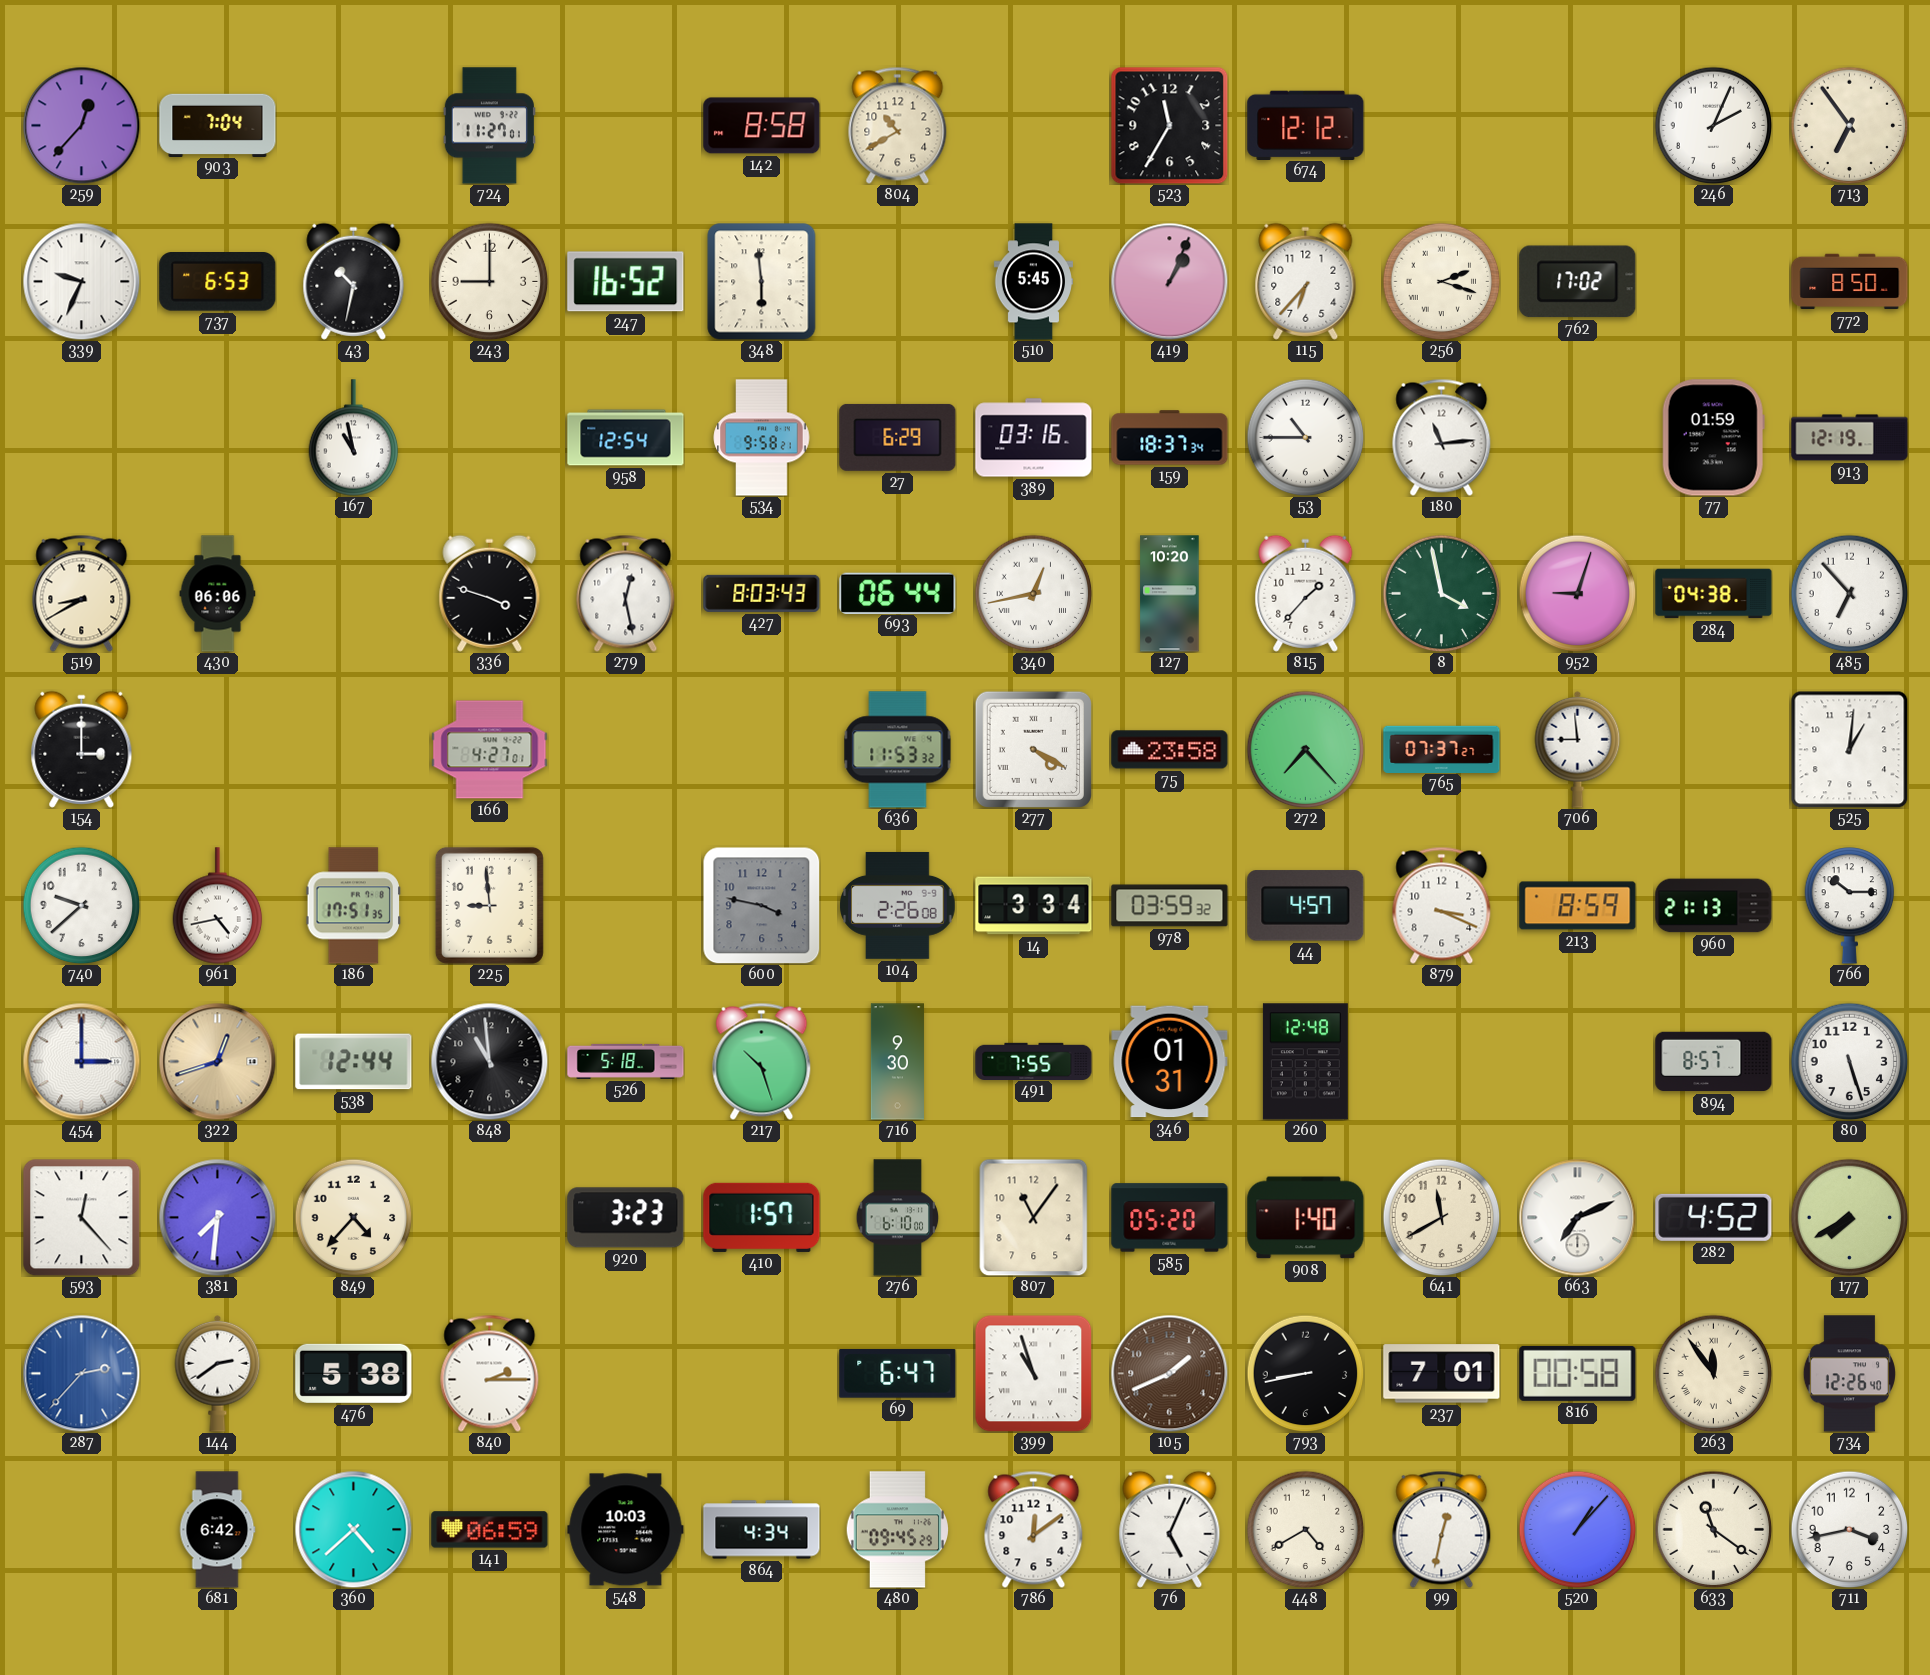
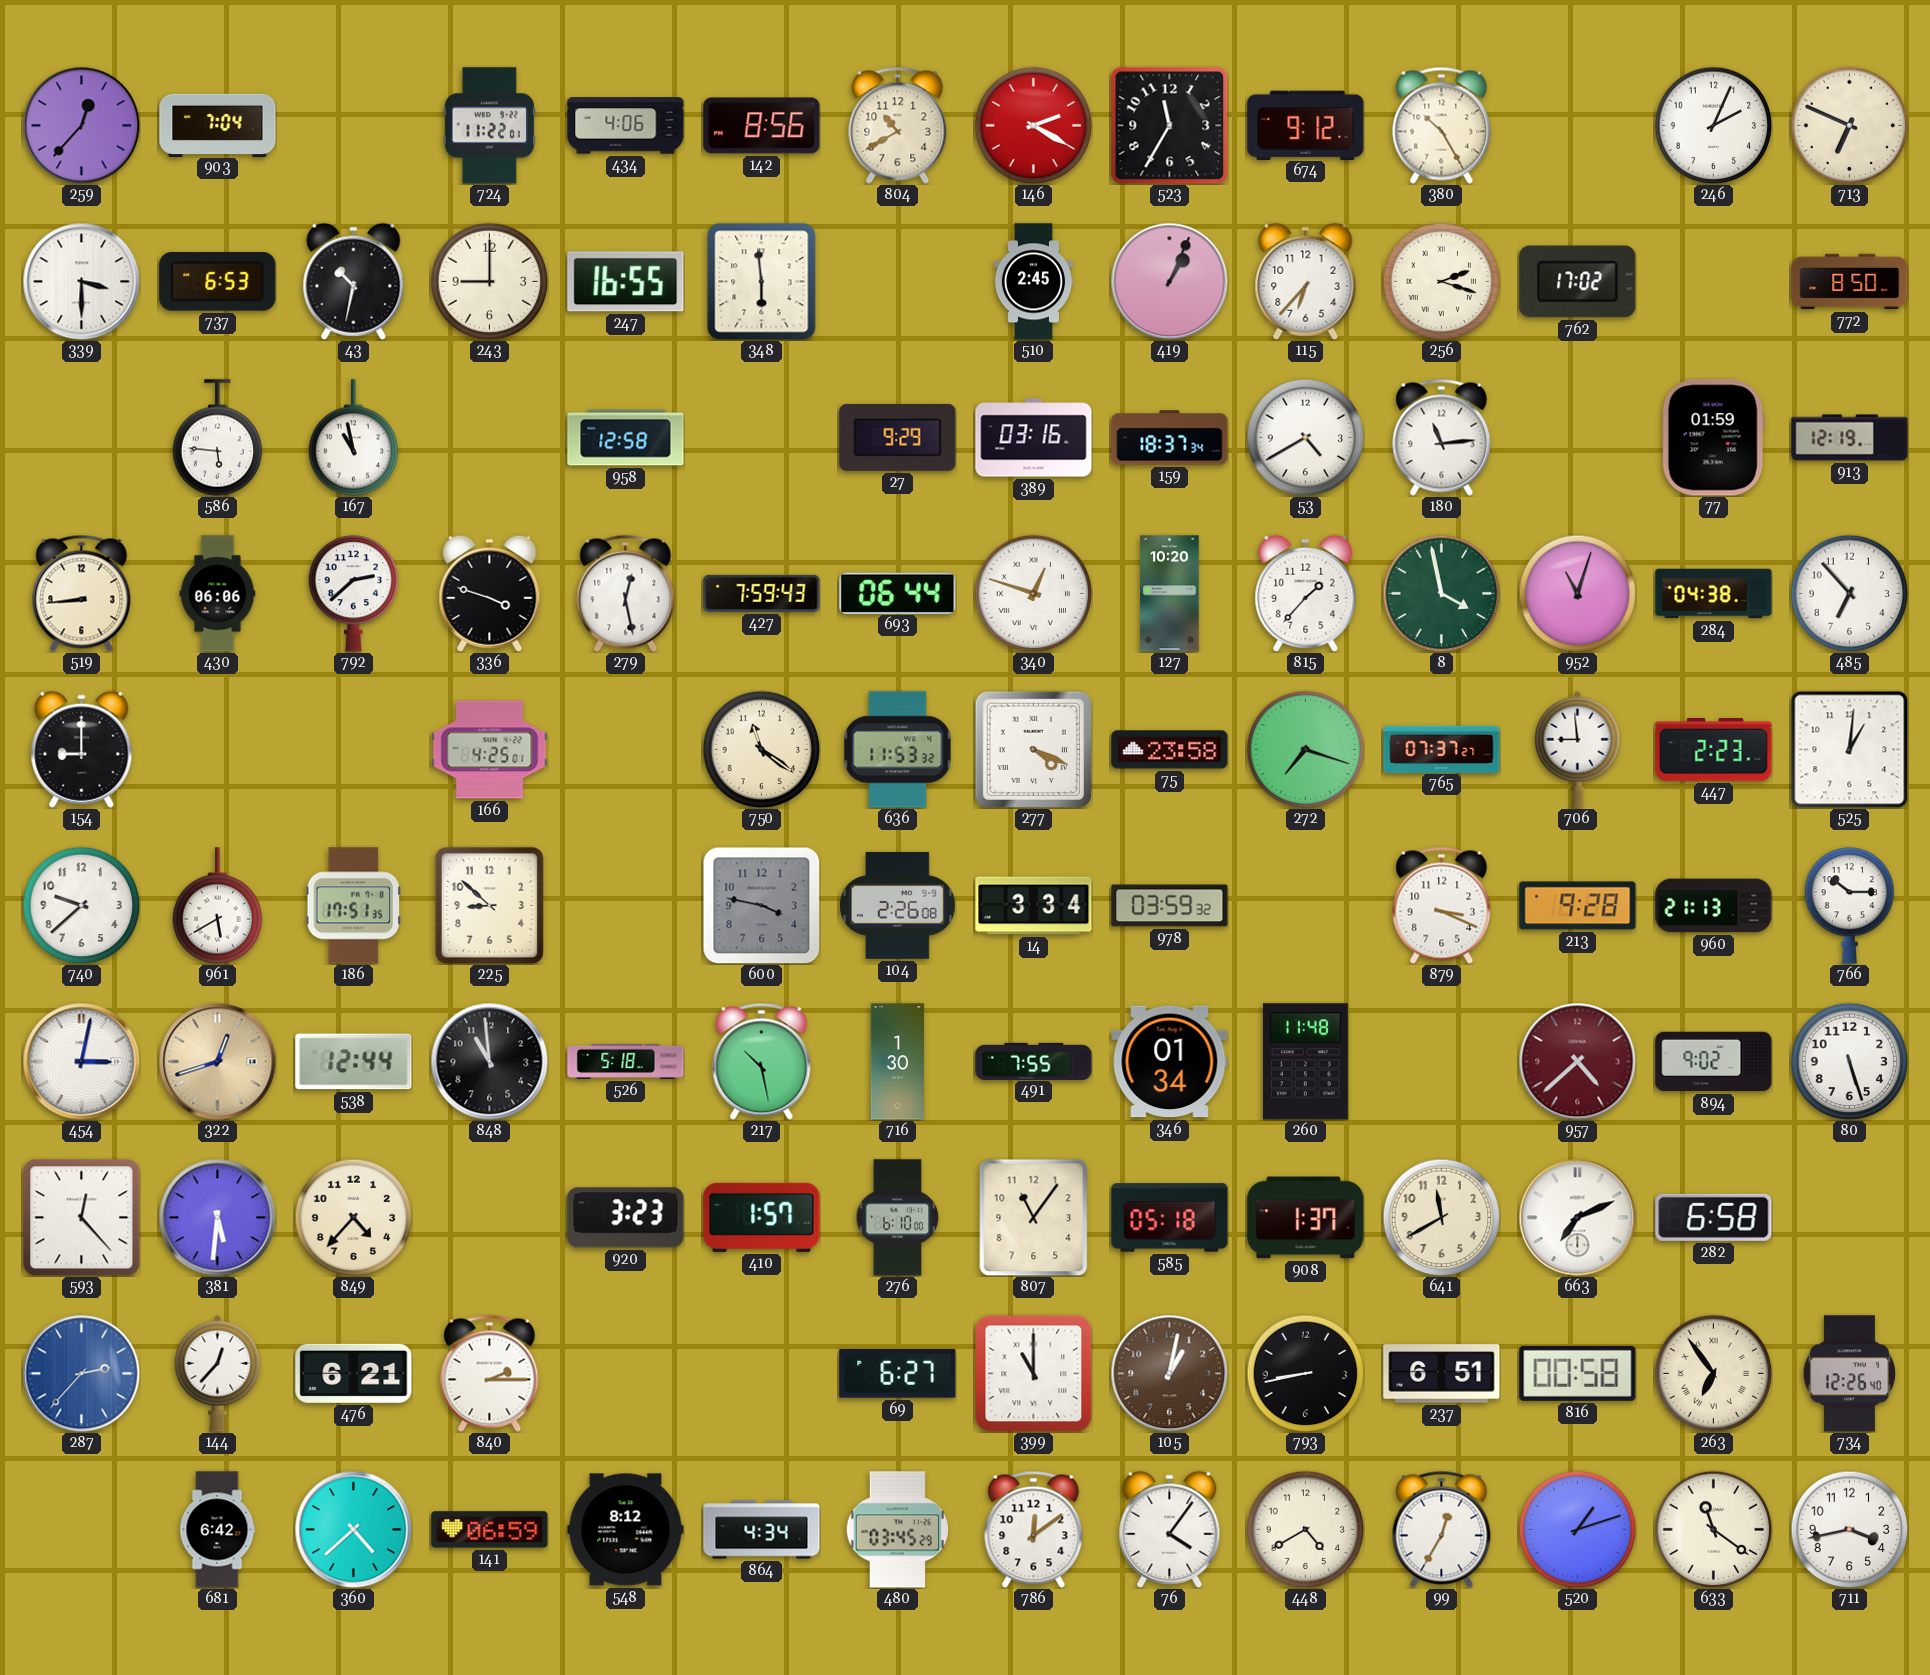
724: 11:27 -> 11:22
434: none -> 4:06
142: 8:58 -> 8:56
146: none -> 2:20
674: 12:12 -> 9:12
380: none -> 10:25
713: 6:54 -> 6:49
339: 9:34 -> 3:30
247: 16:52 -> 16:55
510: 5:45 -> 2:45
586: none -> 5:46
958: 12:54 -> 12:58
534: 9:58 -> none
27: 6:29 -> 9:29
53: 10:45 -> 4:40
519: 8:40 -> 8:44
792: none -> 2:38
427: 8:03 -> 7:59
340: 12:43 -> 12:48
952: 9:03 -> 11:03
154: 3:00 -> 9:00
166: 4:27 -> 4:25
750: none -> 11:21
277: 4:20 -> 4:19
272: 7:23 -> 7:18
447: none -> 2:23
961: 4:43 -> 5:40
225: 8:59 -> 8:52
44: 4:57 -> none
213: 8:59 -> 9:28
454: 3:00 -> 3:02
217: 10:27 -> 10:28
716: 9:30 -> 1:30
346: 01:31 -> 01:34
260: 12:48 -> 11:48
957: none -> 4:38
894: 8:57 -> 9:02
381: 7:31 -> 5:31
585: 05:20 -> 05:18
908: 1:40 -> 1:37
282: 4:52 -> 6:58
177: 7:40 -> none
144: 2:39 -> 12:37
476: 5:38 -> 6:21
69: 6:47 -> 6:27
399: 10:57 -> 11:00
105: 1:41 -> 1:02
237: 7:01 -> 6:51
263: 11:54 -> 6:54
548: 10:03 -> 8:12
480: 09:45 -> 03:45
76: 5:04 -> 4:06
99: 12:32 -> 12:35
520: 1:07 -> 1:12
